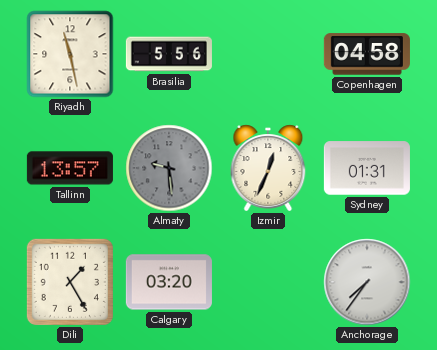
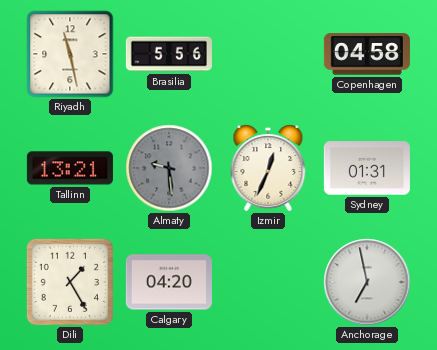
Tallinn: 13:57 -> 13:21
Calgary: 03:20 -> 04:20
Anchorage: 7:36 -> 6:58
